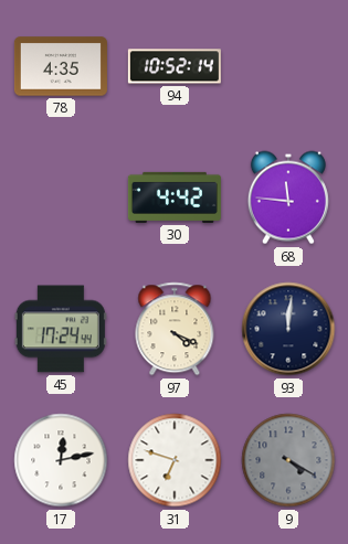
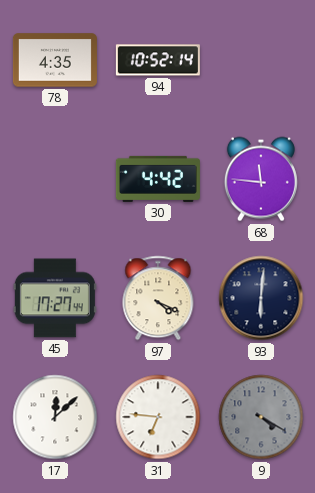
45: 17:24 -> 17:27
93: 12:01 -> 6:01
17: 12:13 -> 12:08
31: 6:48 -> 6:46
